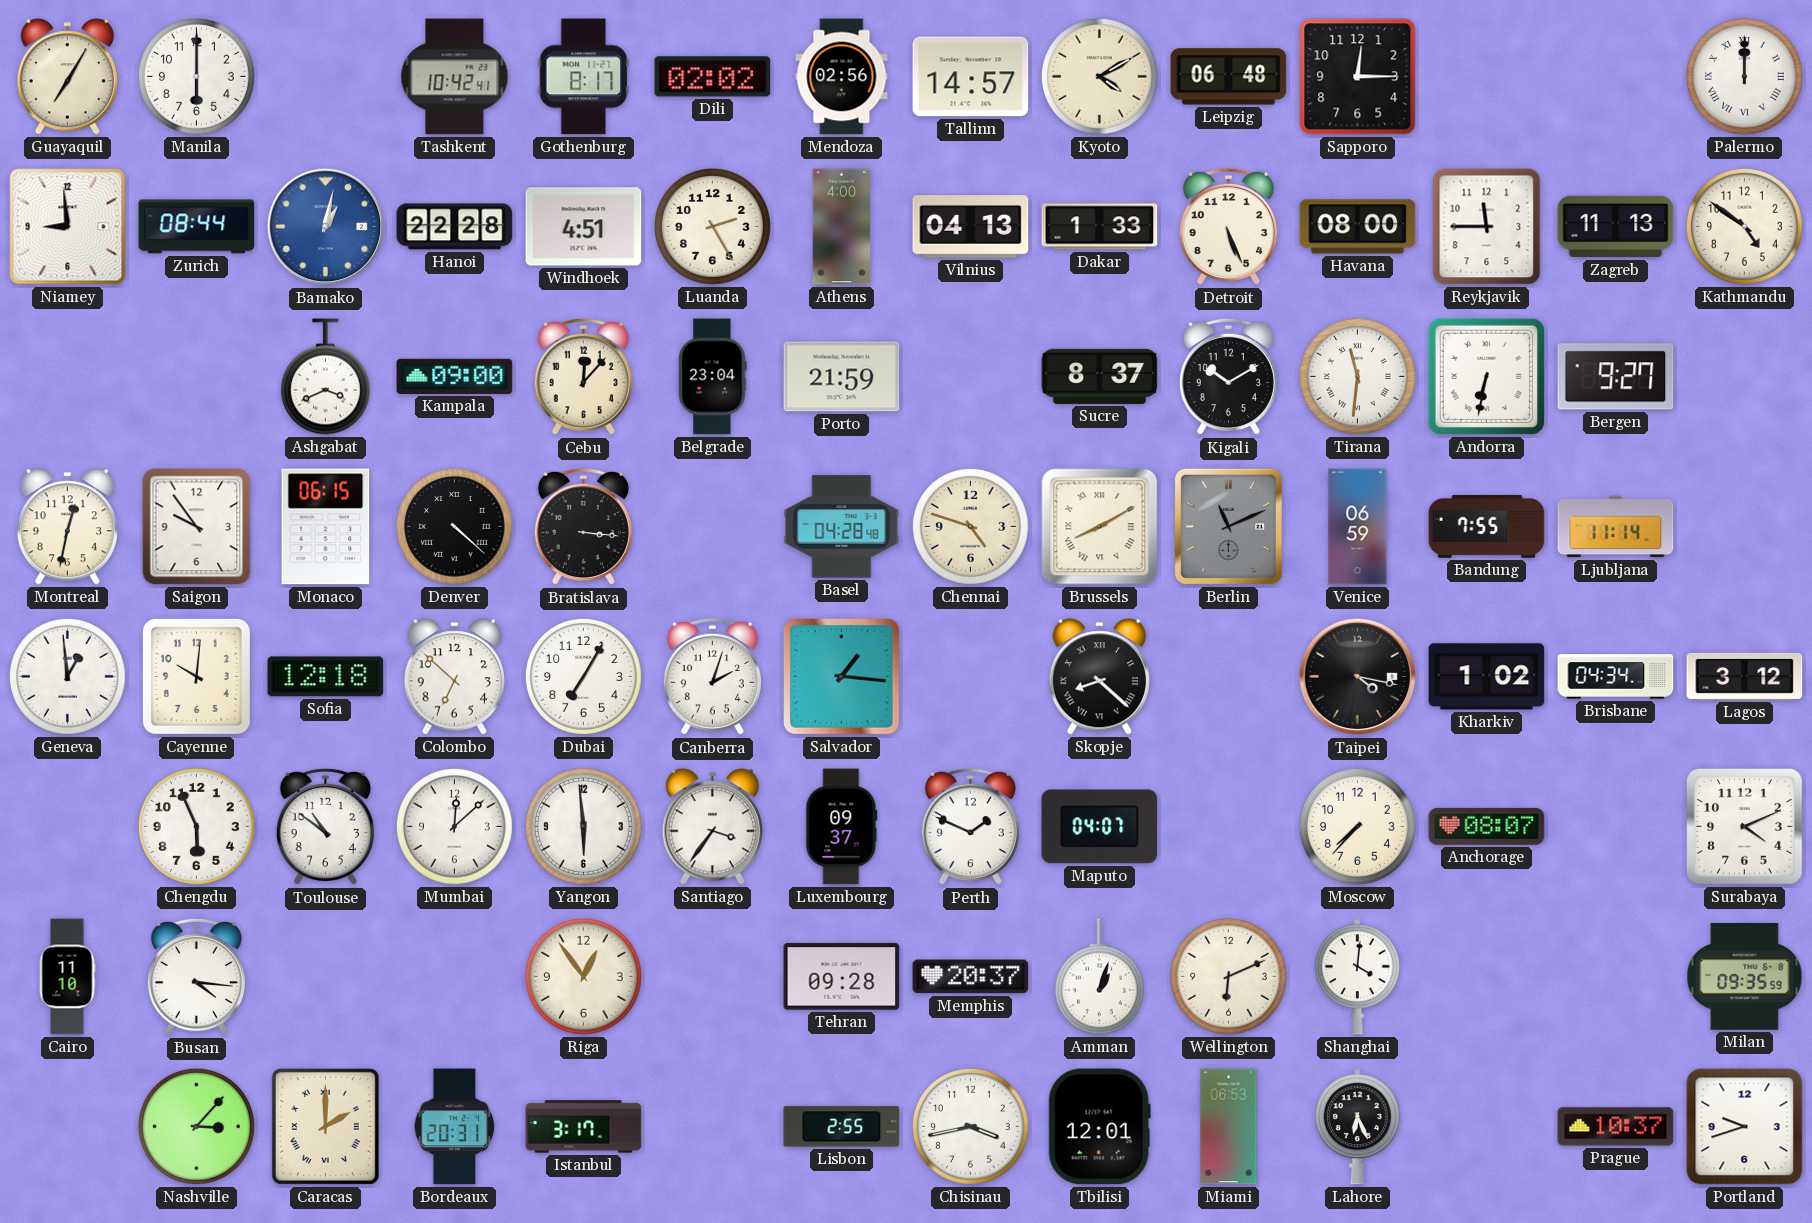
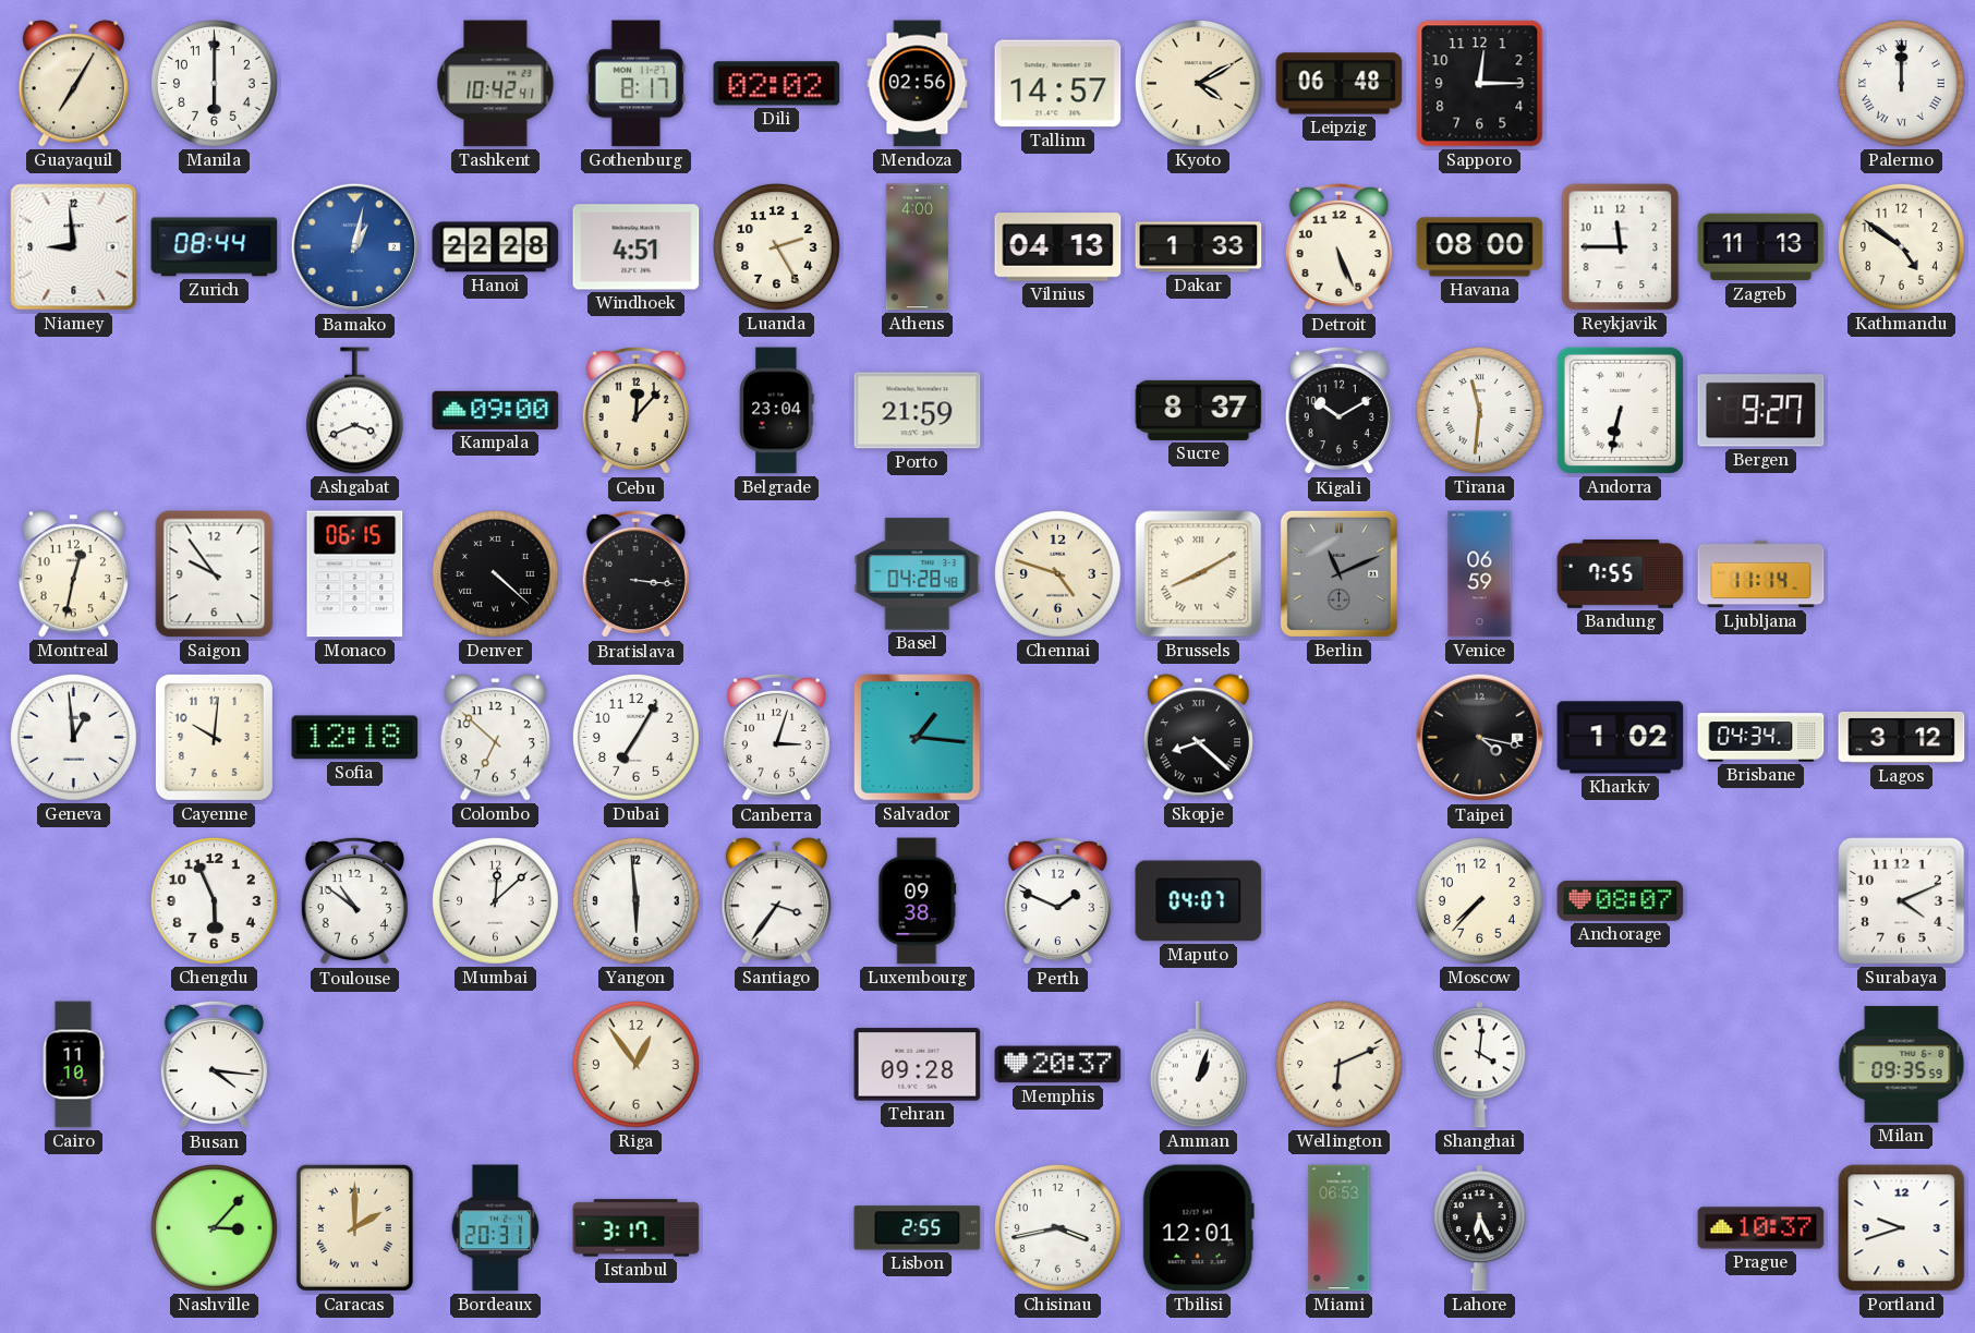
Canberra: 2:03 -> 3:03
Luxembourg: 09:37 -> 09:38
